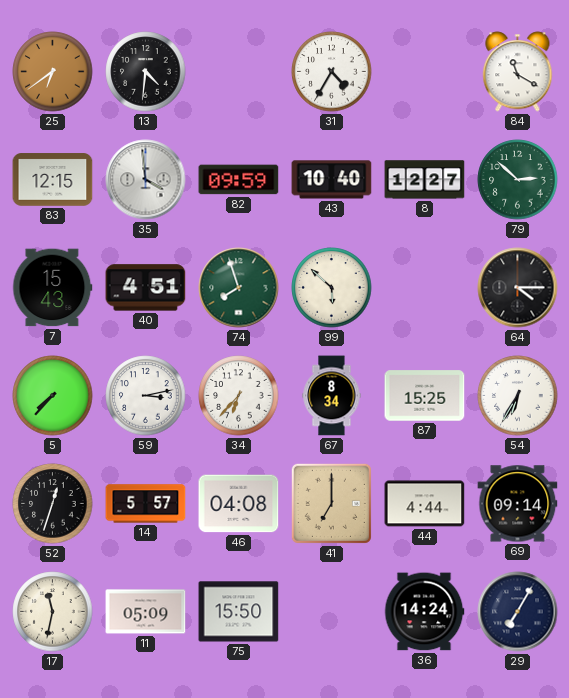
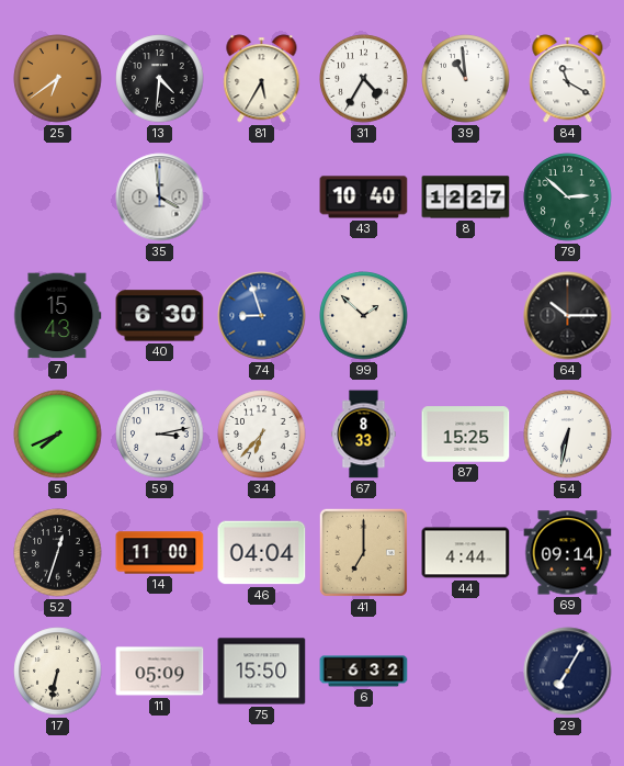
81: none -> 5:35
39: none -> 10:59
83: 12:15 -> none
82: 09:59 -> none
40: 4:51 -> 6:30
74: 7:57 -> 8:57
74 dial: green -> blue
99: 5:52 -> 1:52
64: 4:15 -> 10:15
5: 7:37 -> 7:41
67: 8:34 -> 8:33
54: 6:35 -> 6:32
14: 5:57 -> 11:00
46: 04:08 -> 04:04
17: 11:32 -> 6:32
6: none -> 6:32
36: 14:24 -> none
